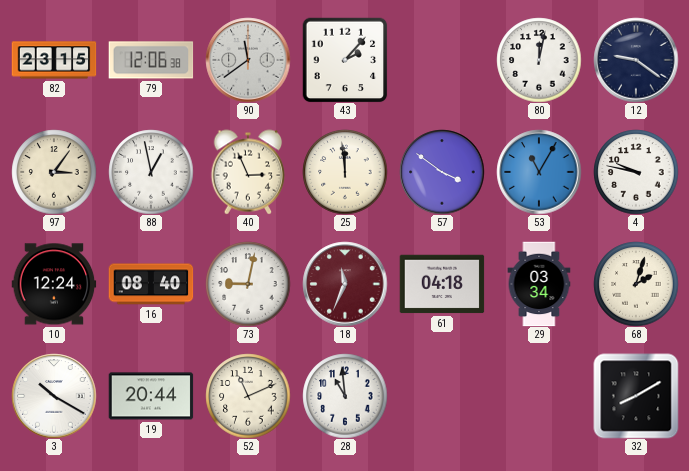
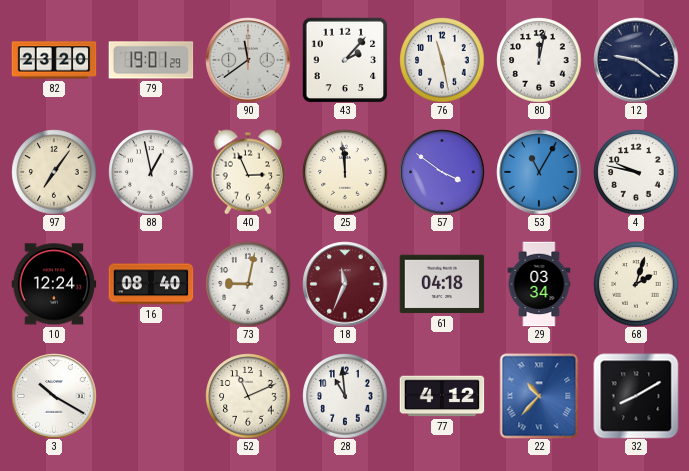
82: 23:15 -> 23:20
79: 12:06 -> 19:01
76: none -> 11:28
97: 3:06 -> 7:06
19: 20:44 -> none
77: none -> 4:12
22: none -> 10:37
